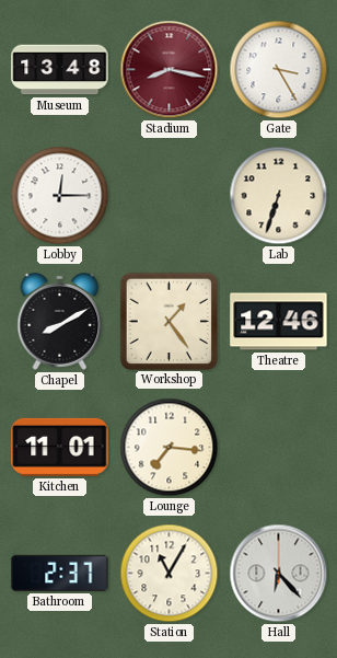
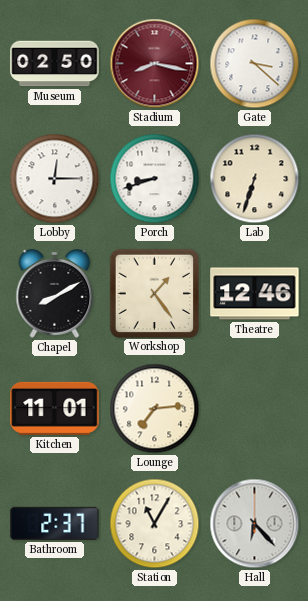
Museum: 13:48 -> 02:50
Gate: 3:25 -> 3:22
Porch: none -> 8:42
Lounge: 7:16 -> 7:14
